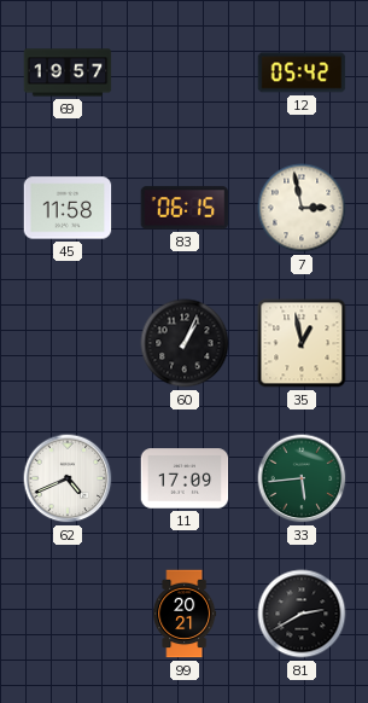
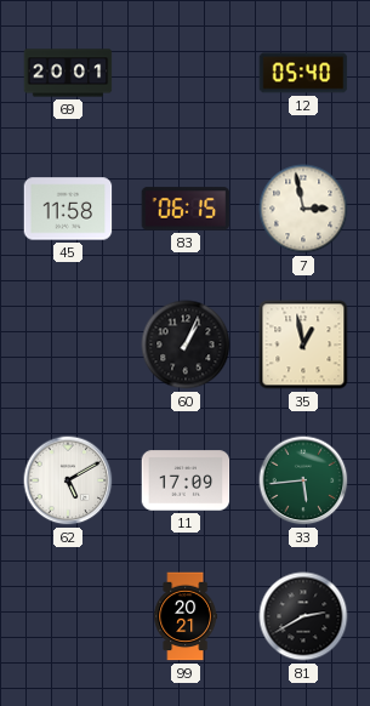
69: 19:57 -> 20:01
12: 05:42 -> 05:40
62: 4:41 -> 5:10
